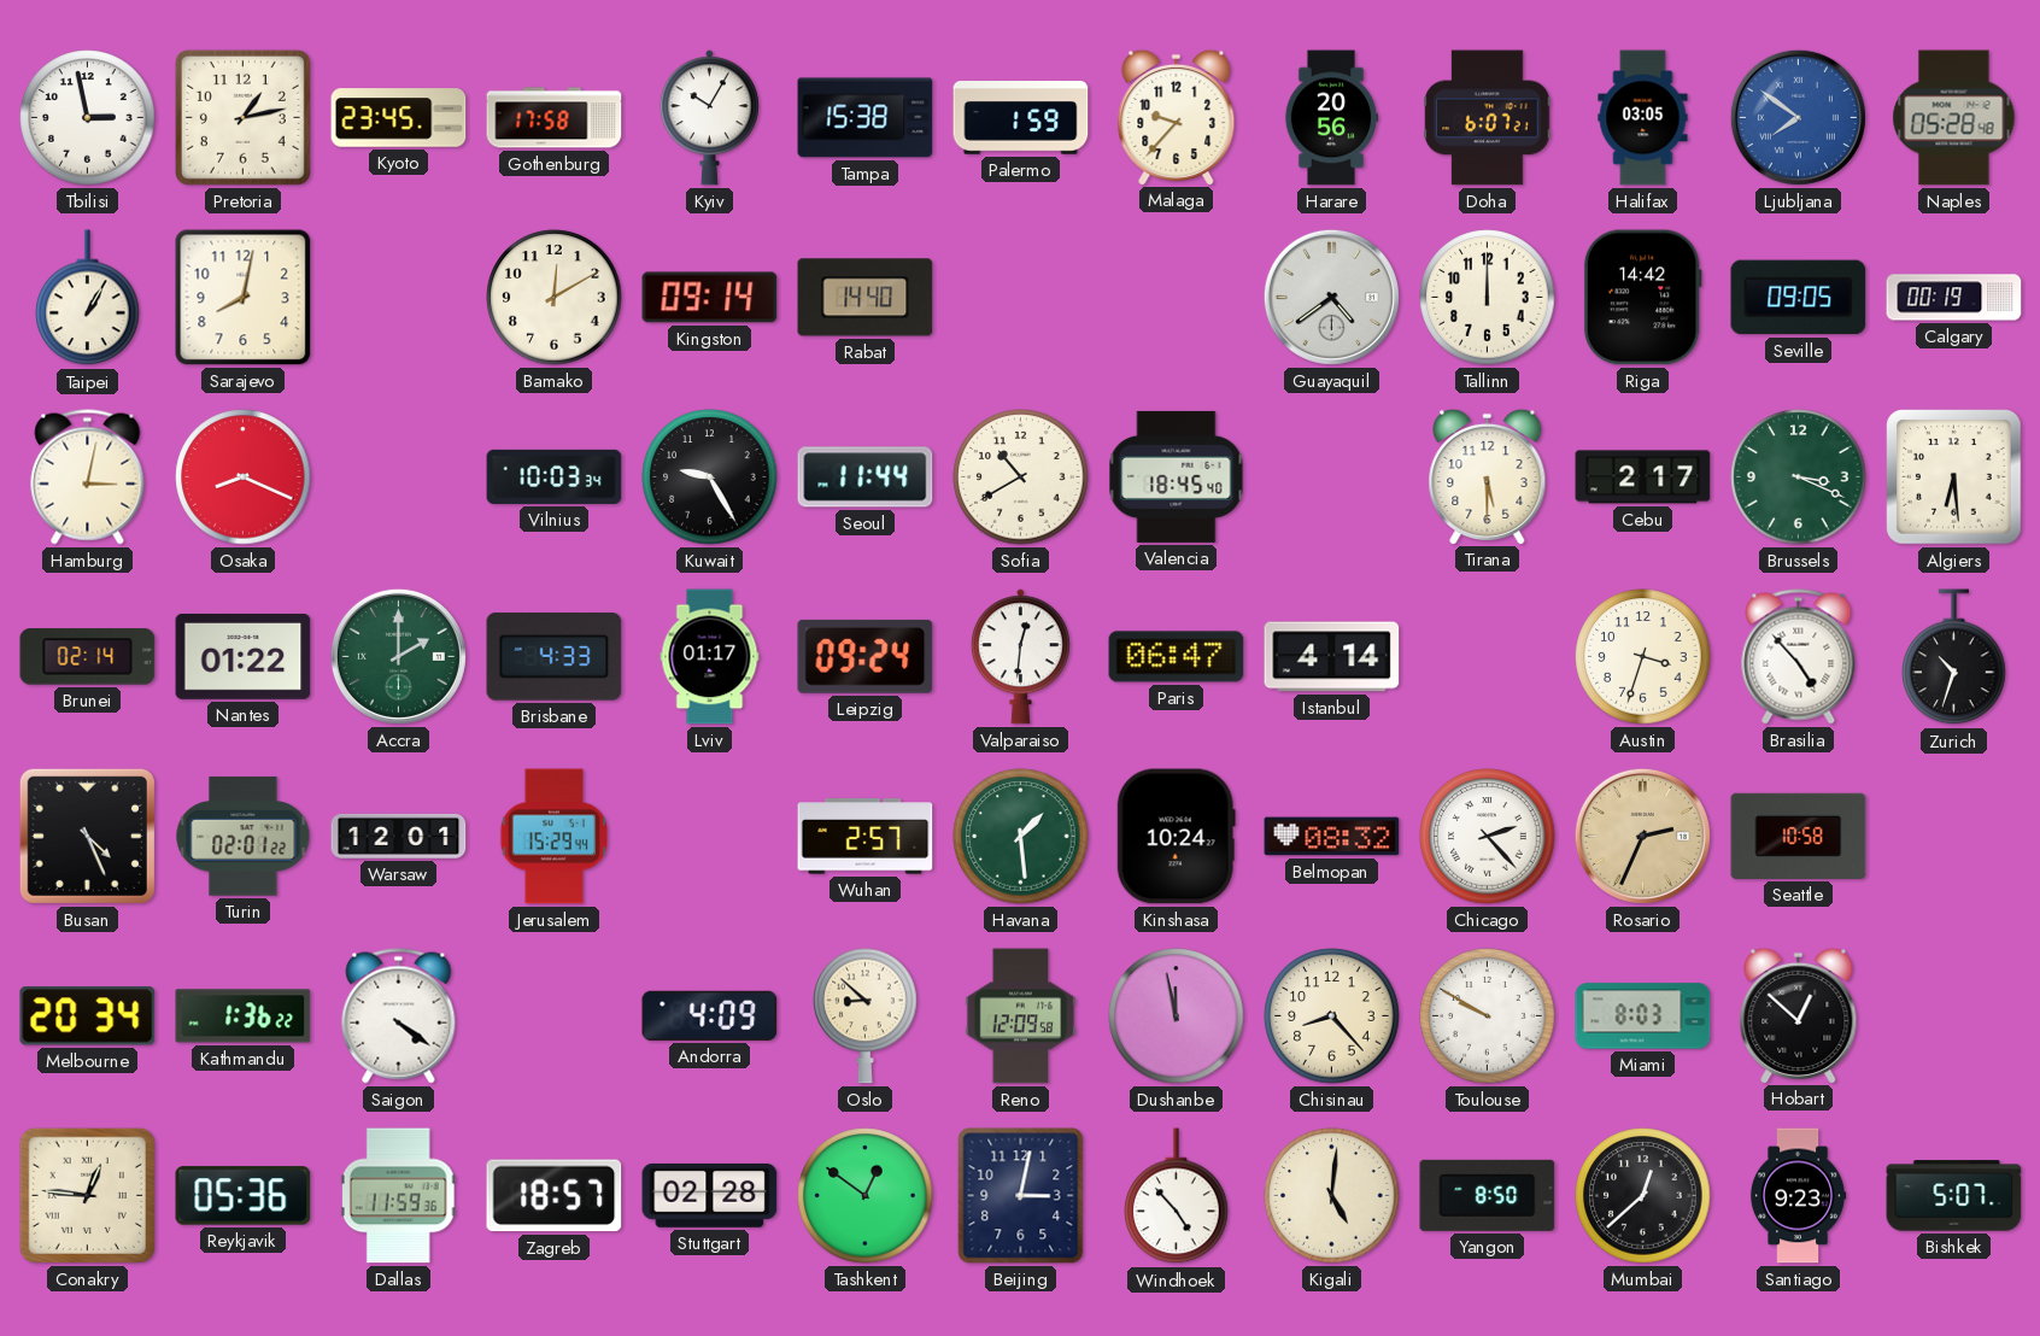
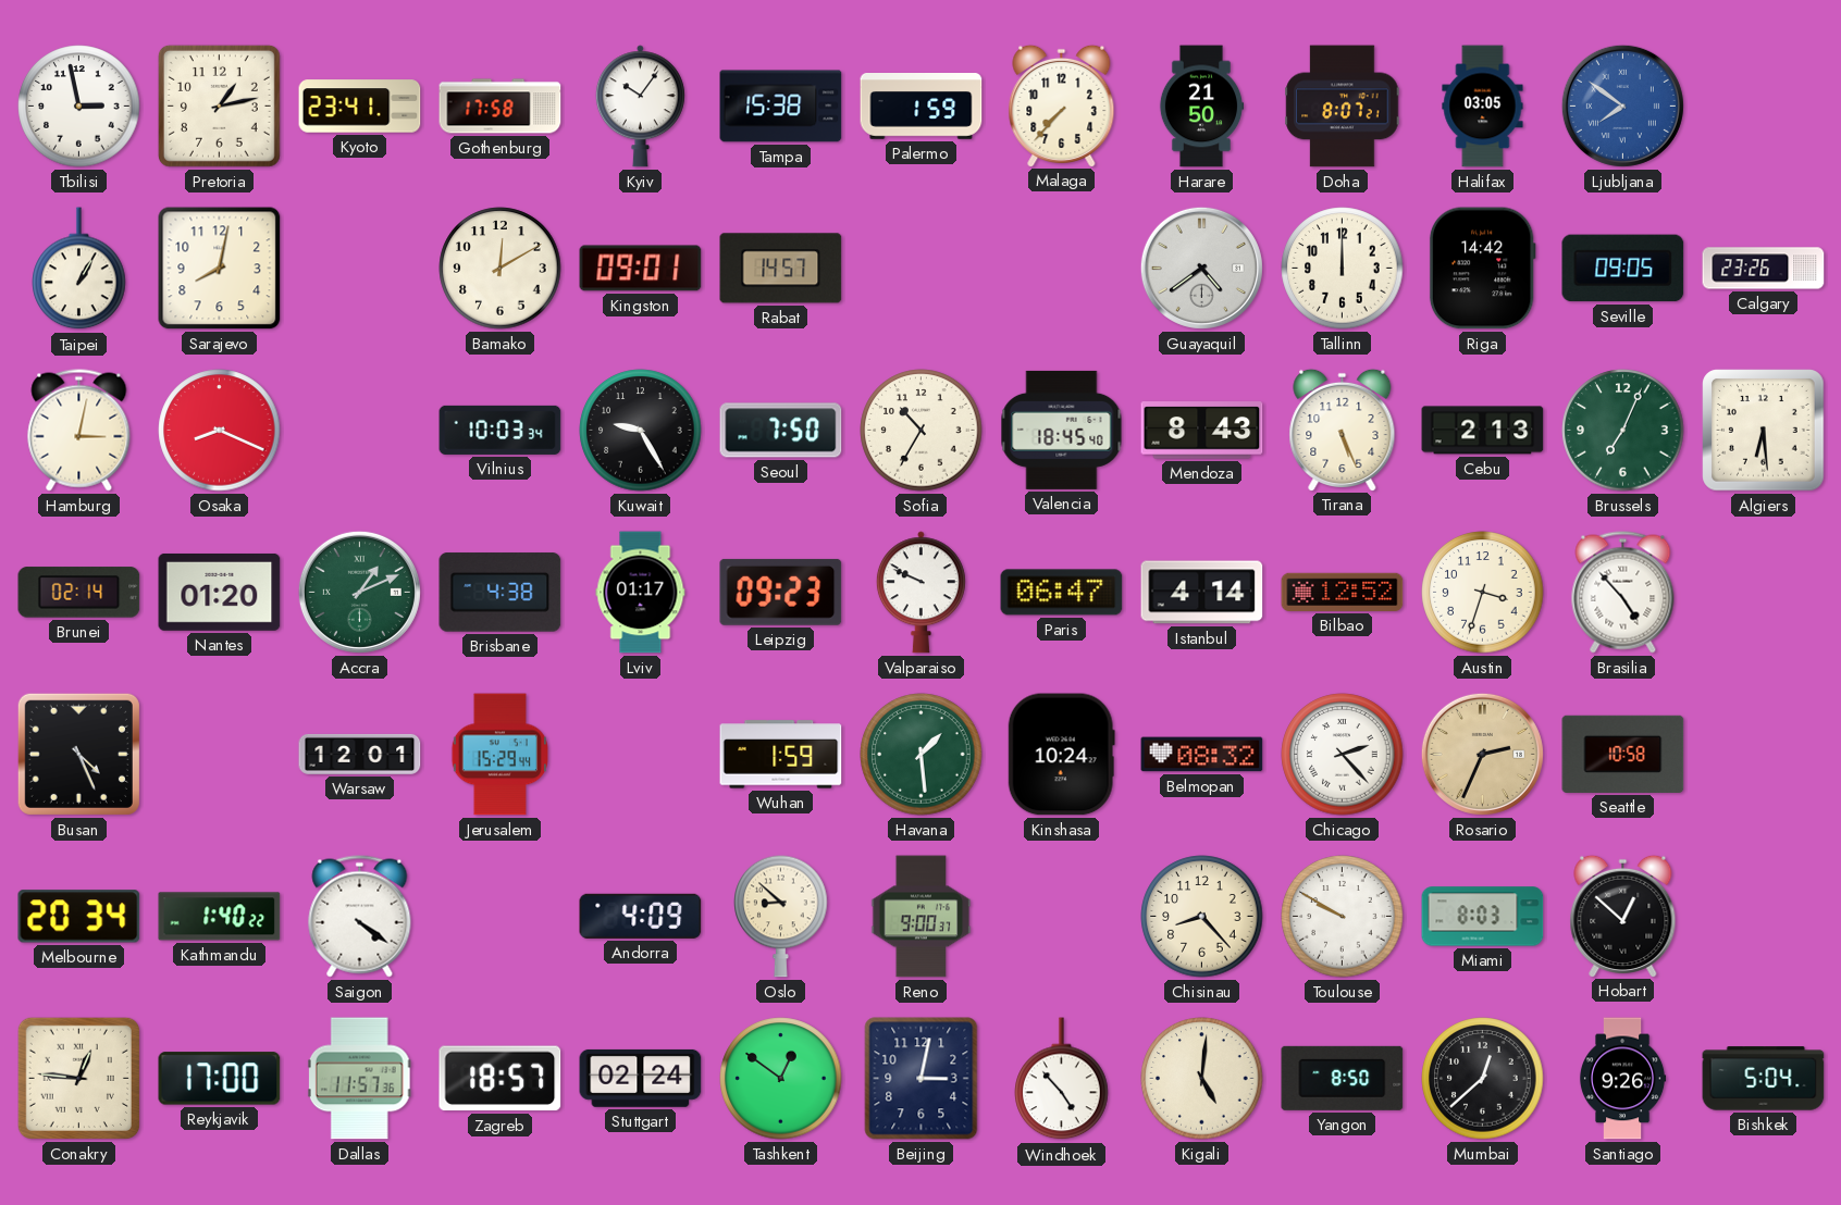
Kyoto: 23:45 -> 23:41
Kyiv: 10:05 -> 10:06
Malaga: 9:37 -> 7:37
Harare: 20:56 -> 21:50
Doha: 6:07 -> 8:07
Naples: 05:28 -> none
Kingston: 09:14 -> 09:01
Rabat: 14:40 -> 14:57
Calgary: 00:19 -> 23:26
Seoul: 11:44 -> 7:50
Sofia: 10:40 -> 10:35
Mendoza: none -> 8:43
Tirana: 5:30 -> 5:26
Cebu: 2:17 -> 2:13
Brussels: 3:19 -> 7:04
Nantes: 01:22 -> 01:20
Accra: 2:00 -> 1:11
Brisbane: 4:33 -> 4:38
Leipzig: 09:24 -> 09:23
Valparaiso: 12:31 -> 9:49
Bilbao: none -> 12:52
Zurich: 10:33 -> none
Turin: 02:01 -> none
Wuhan: 2:57 -> 1:59
Kathmandu: 1:36 -> 1:40
Reno: 12:09 -> 9:00
Dushanbe: 11:58 -> none
Reykjavik: 05:36 -> 17:00
Dallas: 11:59 -> 11:57
Stuttgart: 02:28 -> 02:24
Santiago: 9:23 -> 9:26
Bishkek: 5:07 -> 5:04
